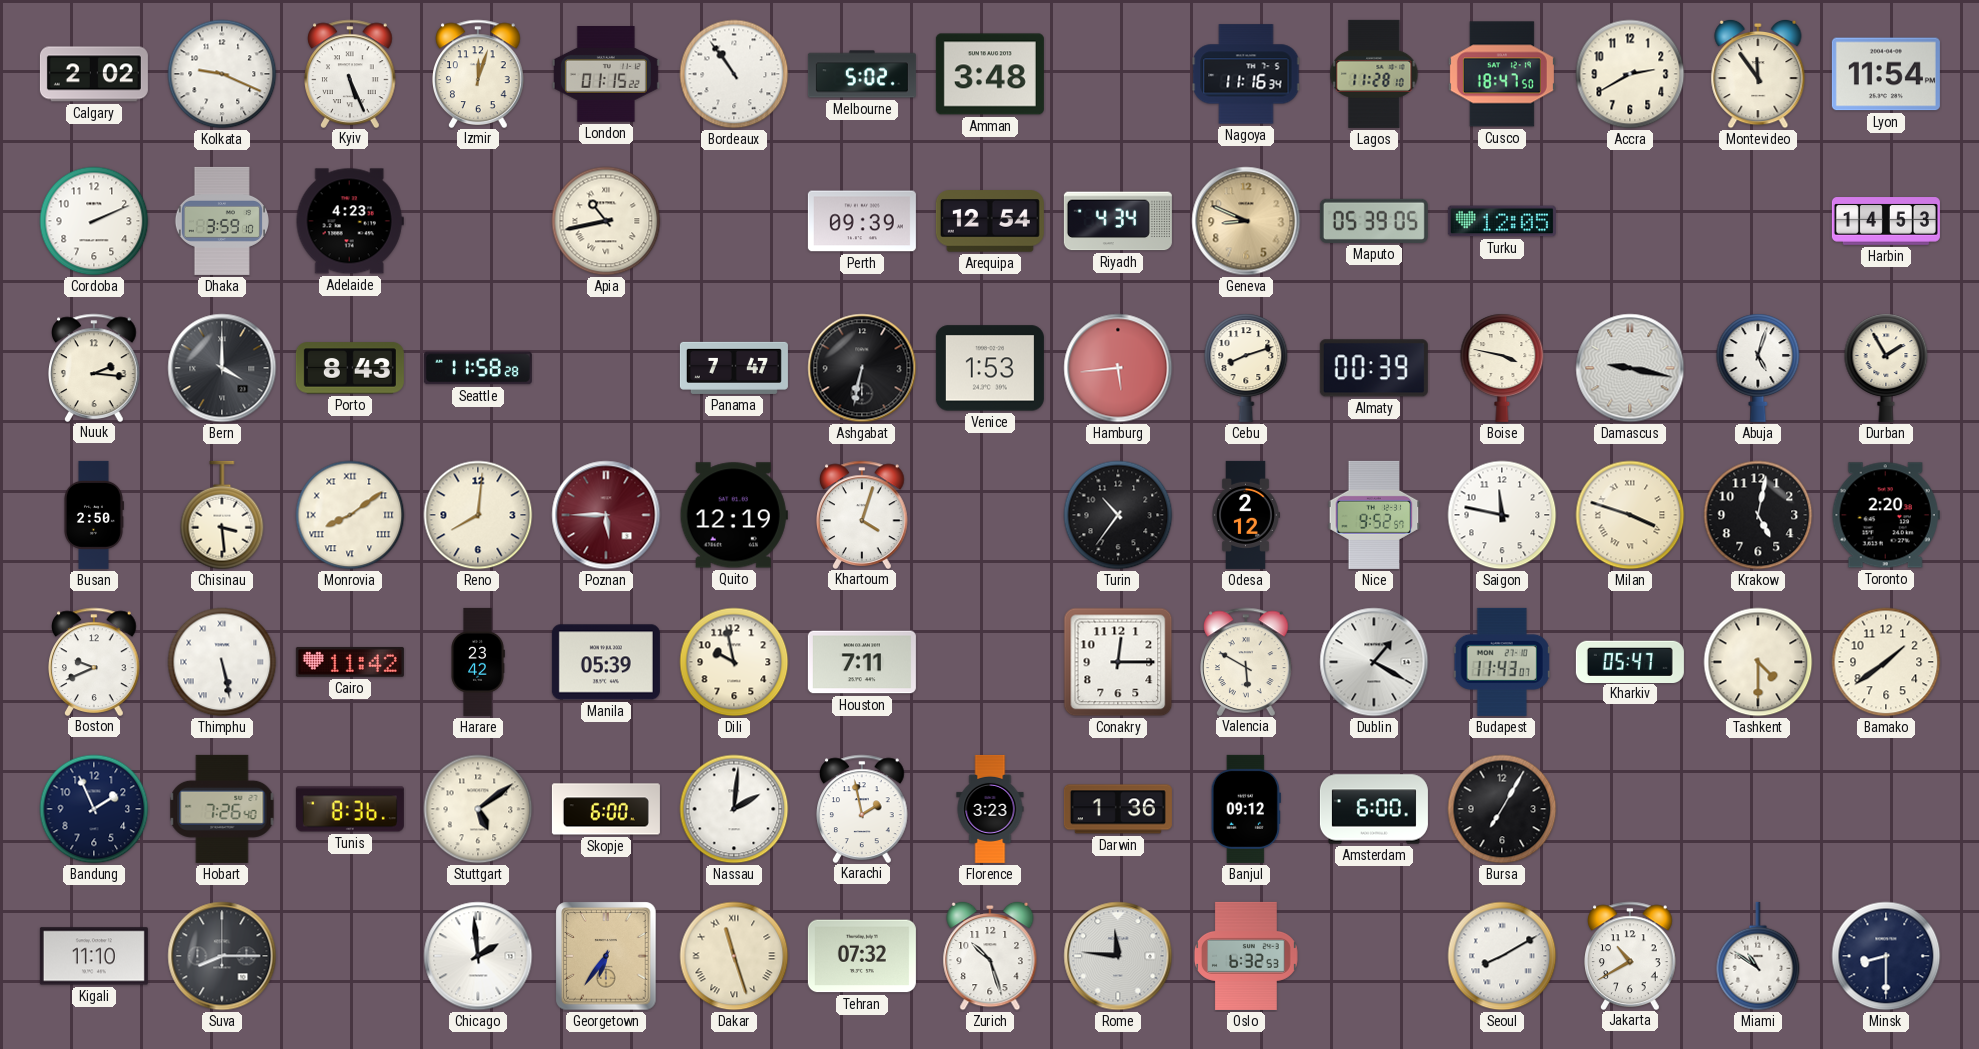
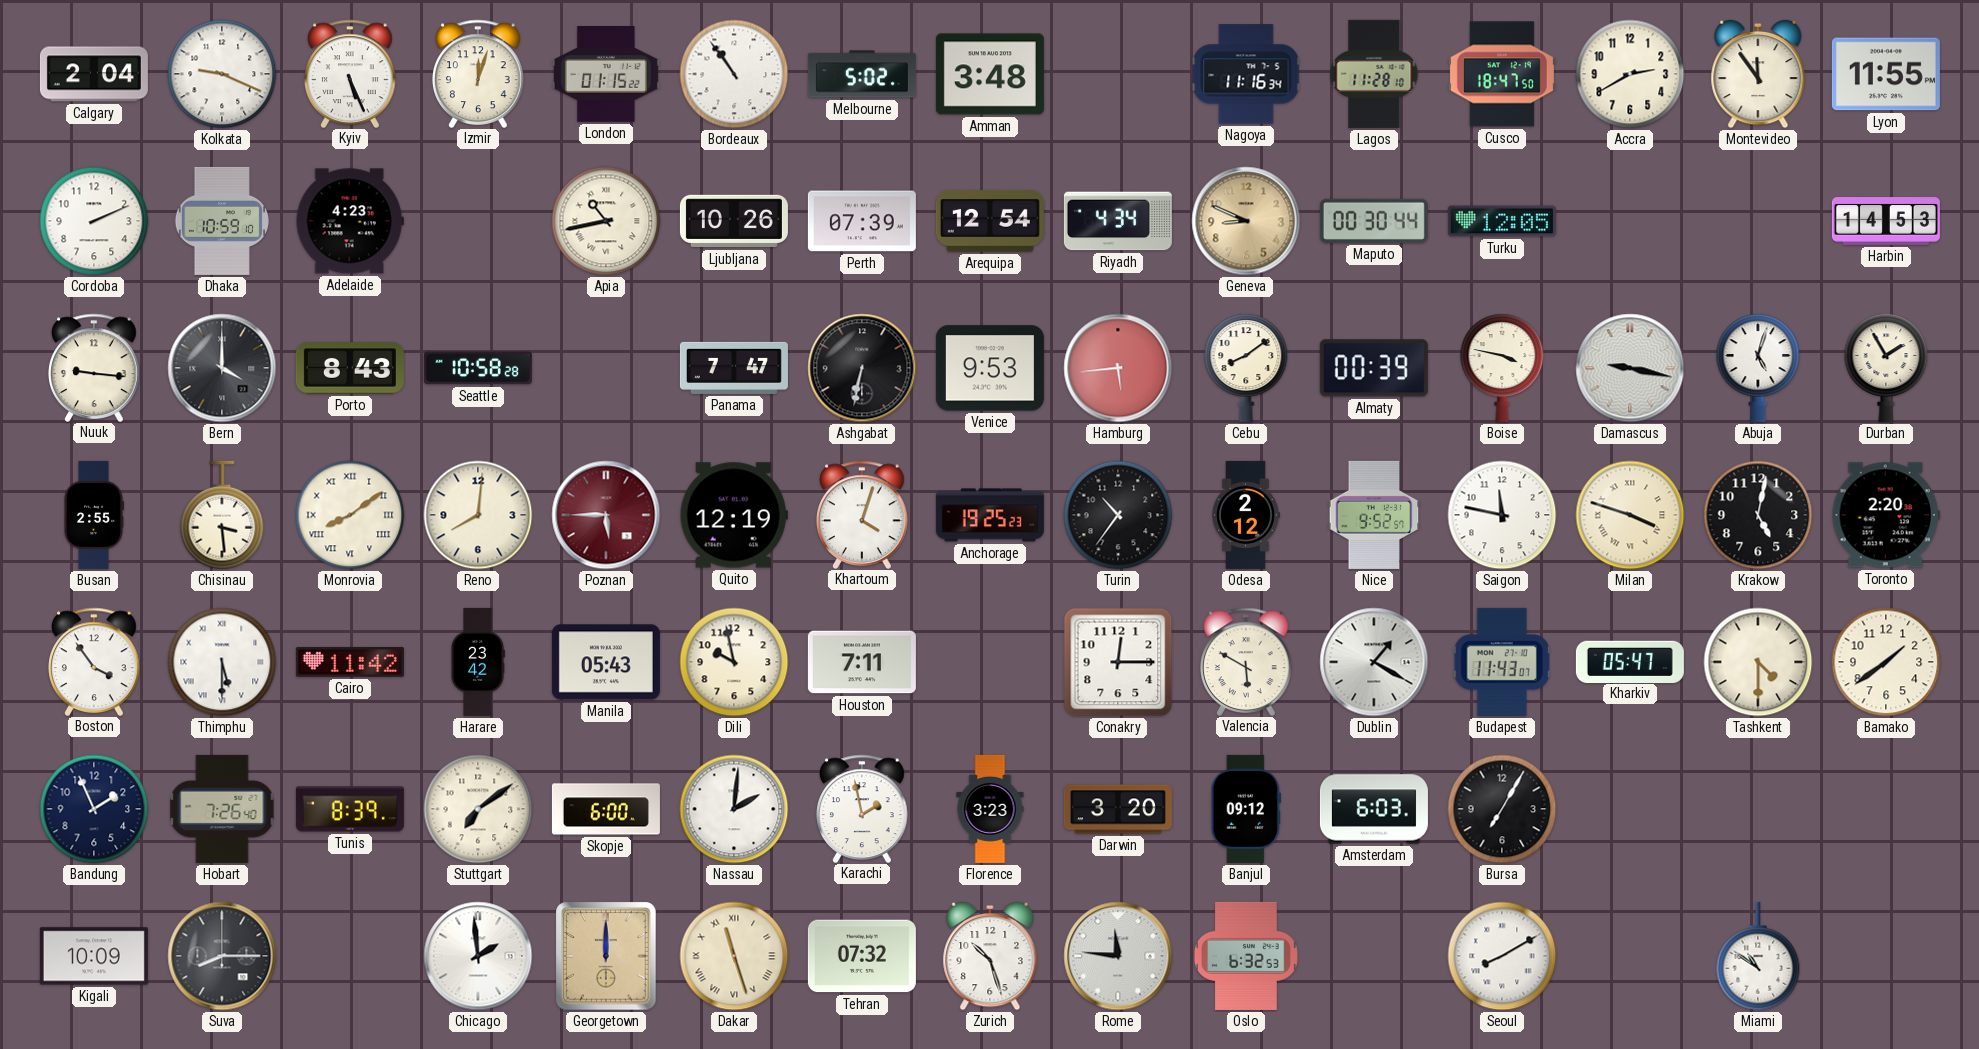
Calgary: 2:02 -> 2:04
Lyon: 11:54 -> 11:55
Dhaka: 3:59 -> 10:59
Ljubljana: none -> 10:26
Perth: 09:39 -> 07:39
Maputo: 05:39 -> 00:30
Nuuk: 2:16 -> 9:16
Seattle: 11:58 -> 10:58
Venice: 1:53 -> 9:53
Cebu: 8:12 -> 8:09
Busan: 2:50 -> 2:55
Anchorage: none -> 19:25
Boston: 9:41 -> 3:54
Thimphu: 5:28 -> 5:30
Manila: 05:39 -> 05:43
Tunis: 8:36 -> 8:39
Stuttgart: 5:09 -> 7:09
Darwin: 1:36 -> 3:20
Amsterdam: 6:00 -> 6:03
Kigali: 11:10 -> 10:09
Georgetown: 6:36 -> 12:00
Jakarta: 10:40 -> none
Minsk: 8:30 -> none
